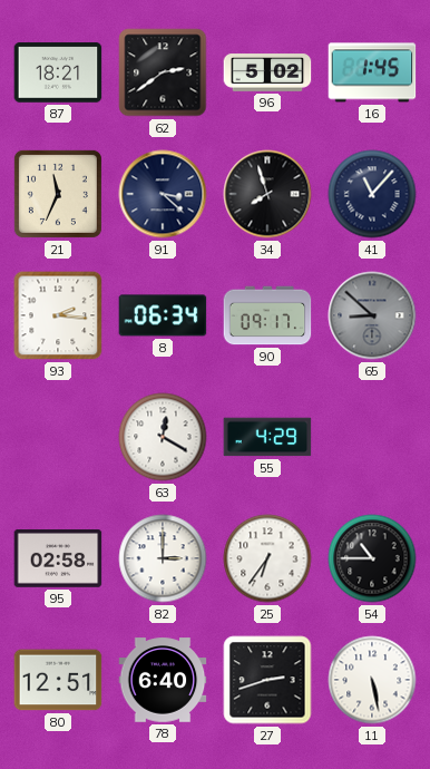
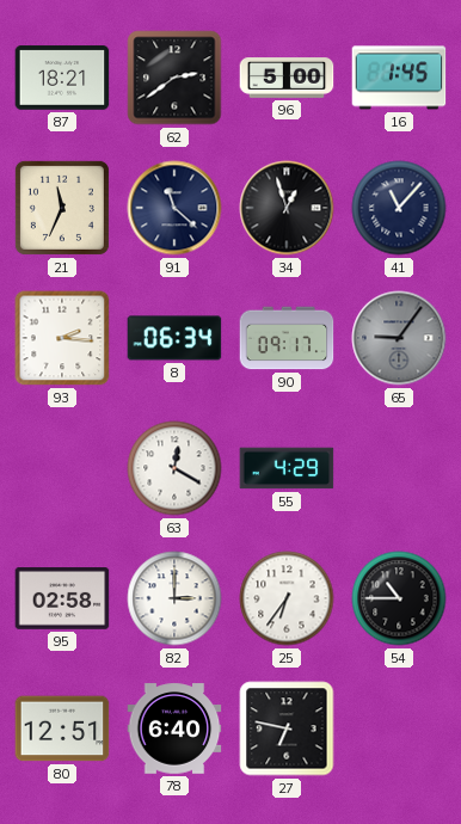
96: 5:02 -> 5:00
91: 3:22 -> 11:22
34: 7:57 -> 12:57
65: 8:52 -> 9:06
27: 2:42 -> 6:47
11: 5:28 -> none
